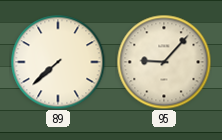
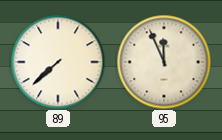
95: 9:07 -> 11:56
